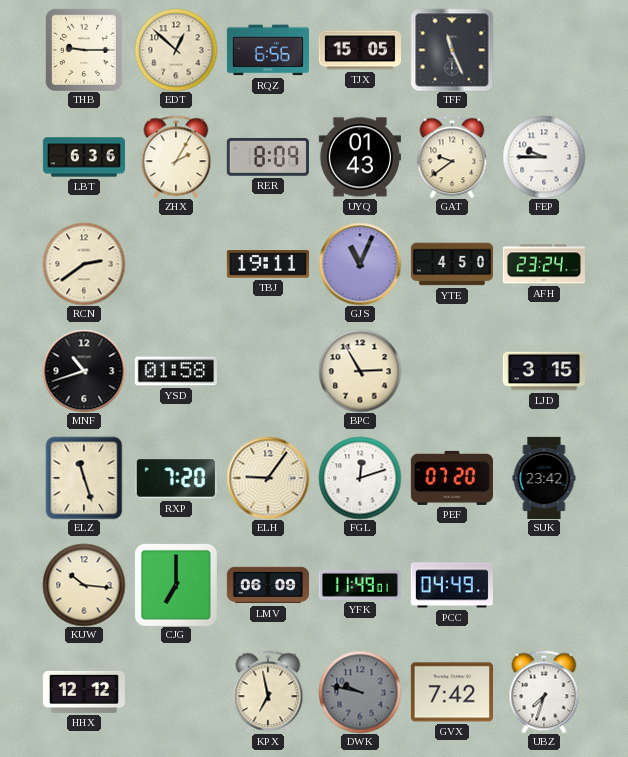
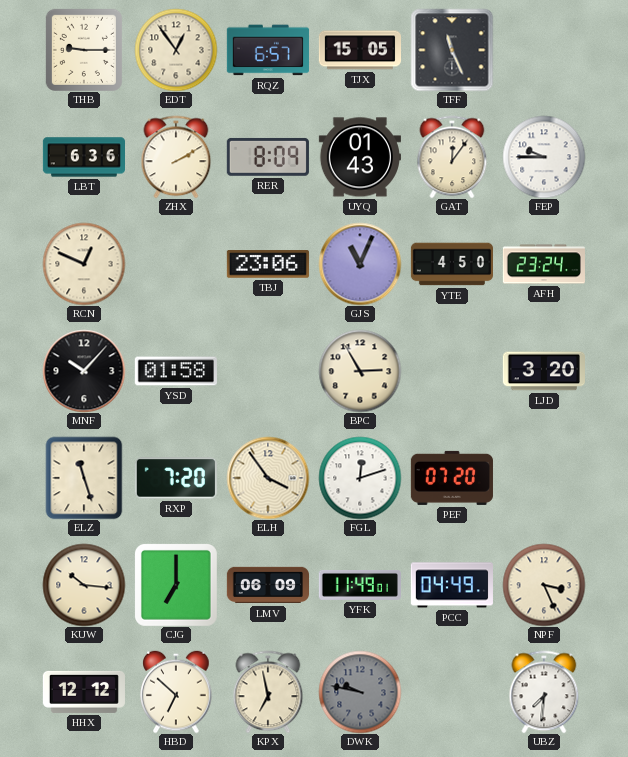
EDT: 12:52 -> 12:54
RQZ: 6:56 -> 6:57
ZHX: 2:05 -> 2:10
GAT: 9:39 -> 12:06
RCN: 2:39 -> 12:49
TBJ: 19:11 -> 23:06
MNF: 10:42 -> 10:07
LJD: 3:15 -> 3:20
ELH: 9:06 -> 3:54
SUK: 23:42 -> none
NPF: none -> 3:26
HBD: none -> 6:52
GVX: 7:42 -> none
UBZ: 7:33 -> 7:31
